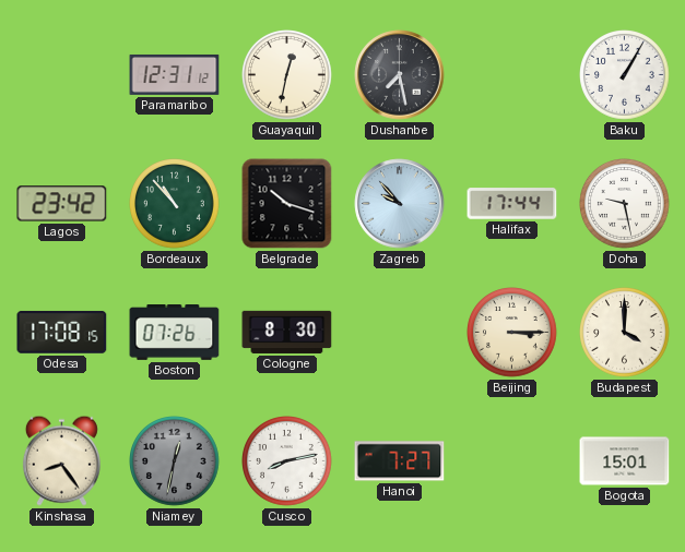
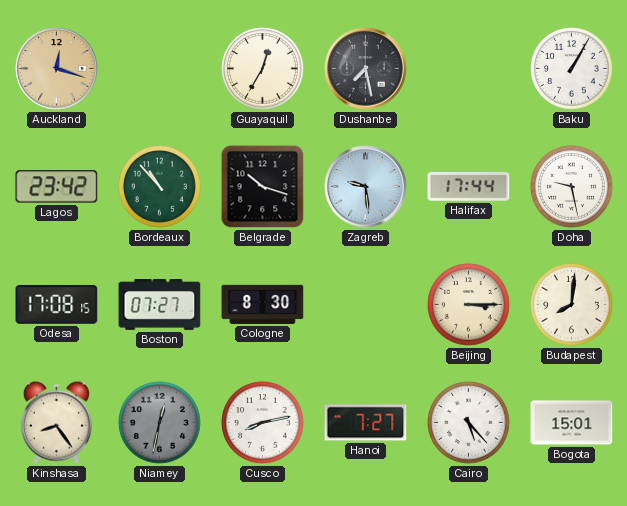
Auckland: none -> 12:18
Paramaribo: 12:31 -> none
Guayaquil: 12:32 -> 12:35
Zagreb: 9:53 -> 9:29
Boston: 07:26 -> 07:27
Budapest: 4:00 -> 8:01
Cairo: none -> 5:23
